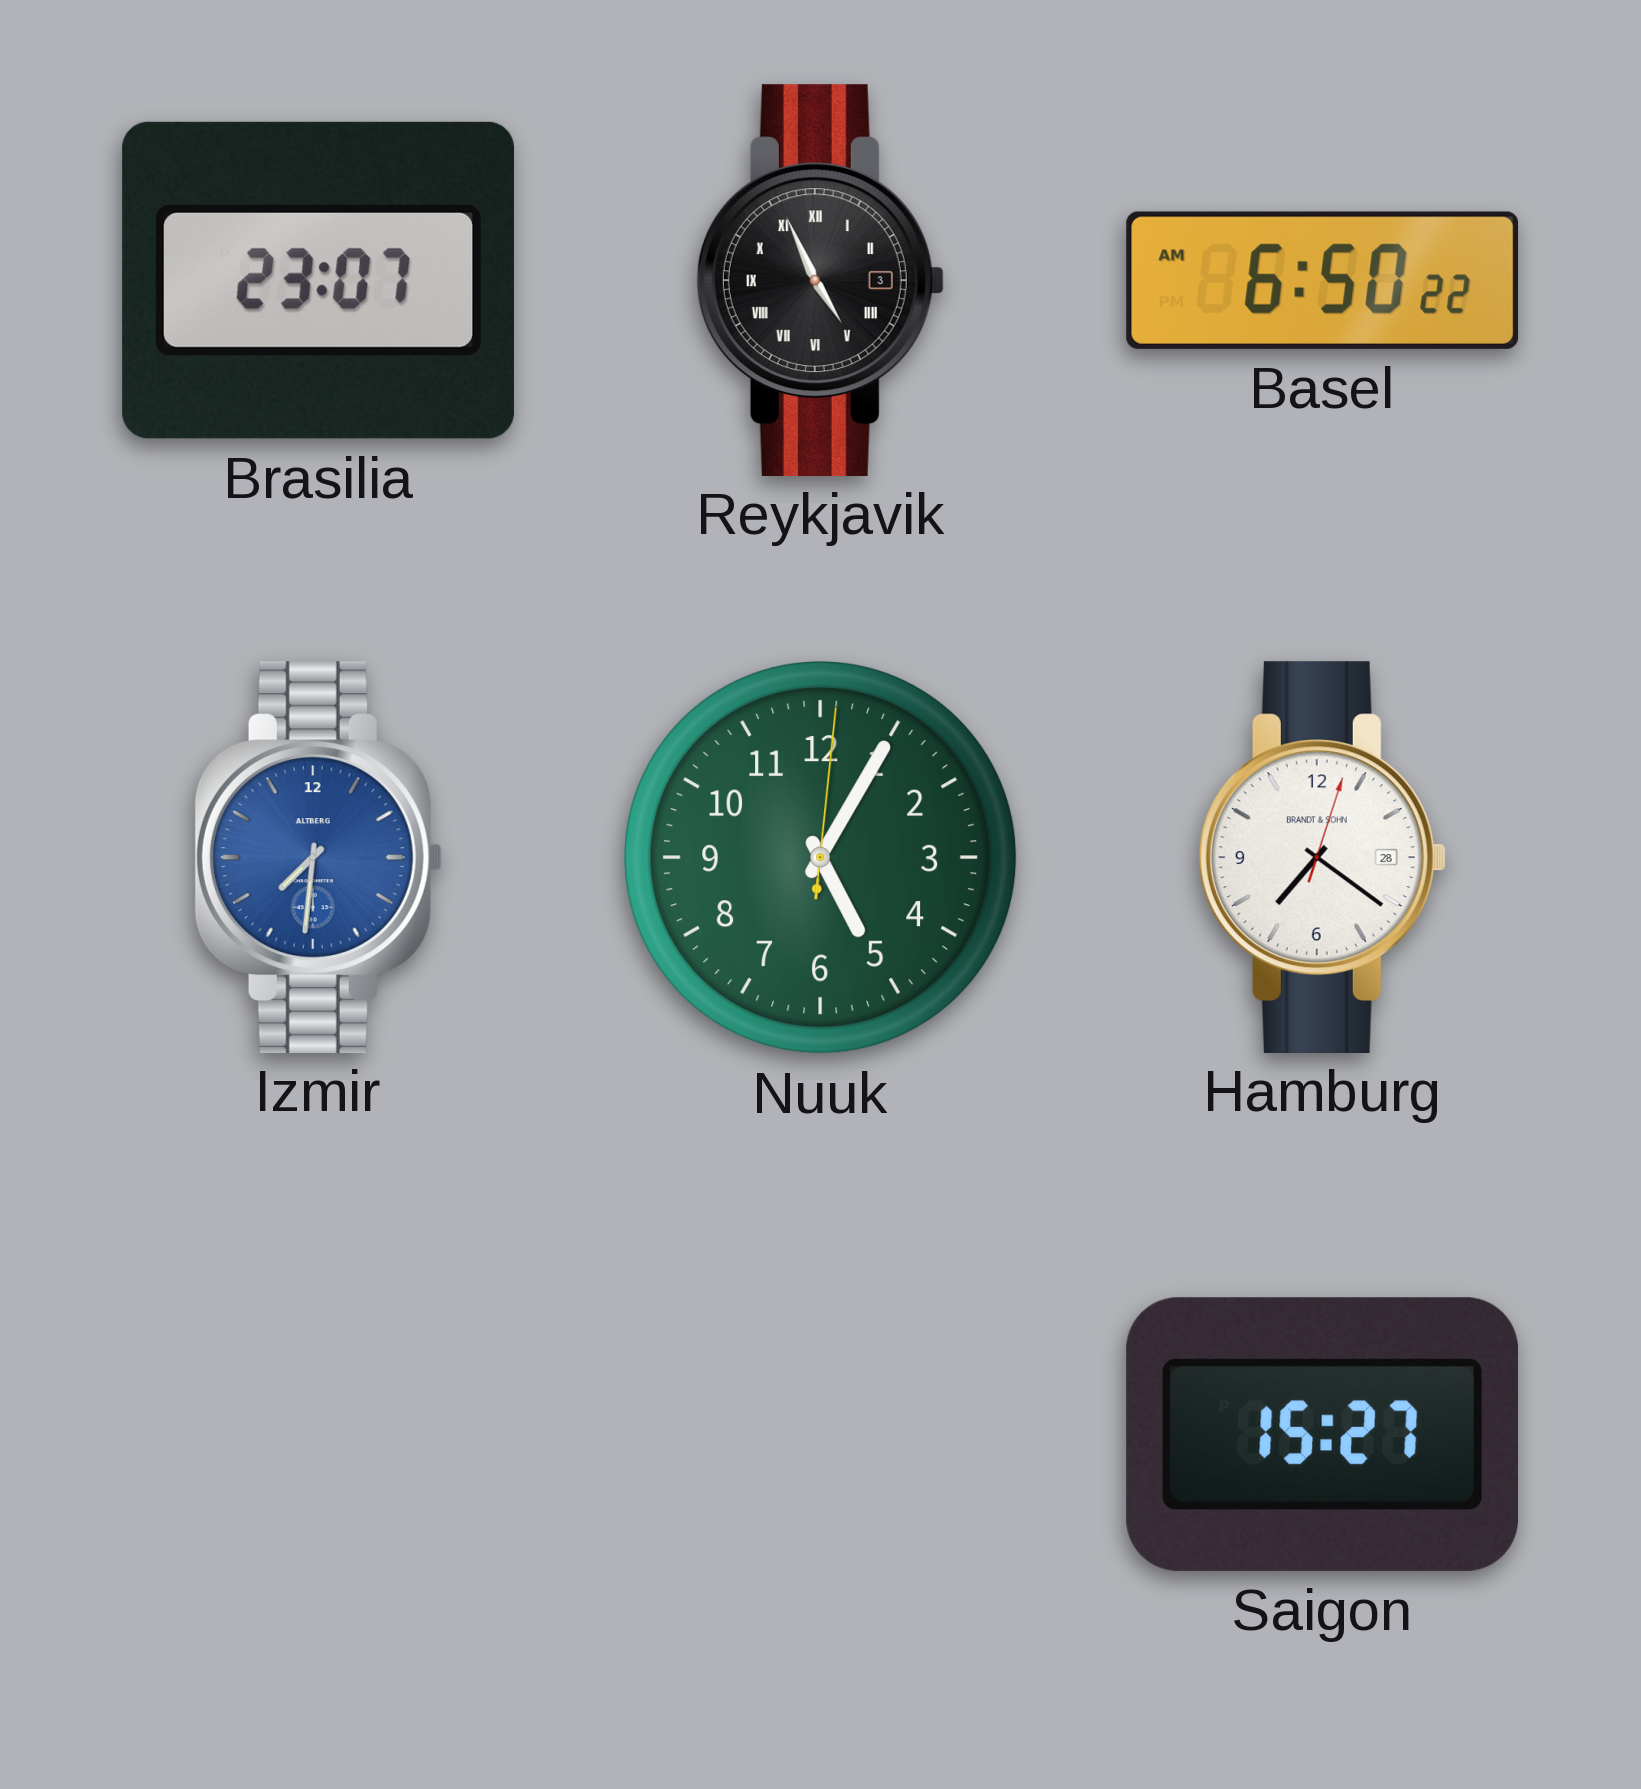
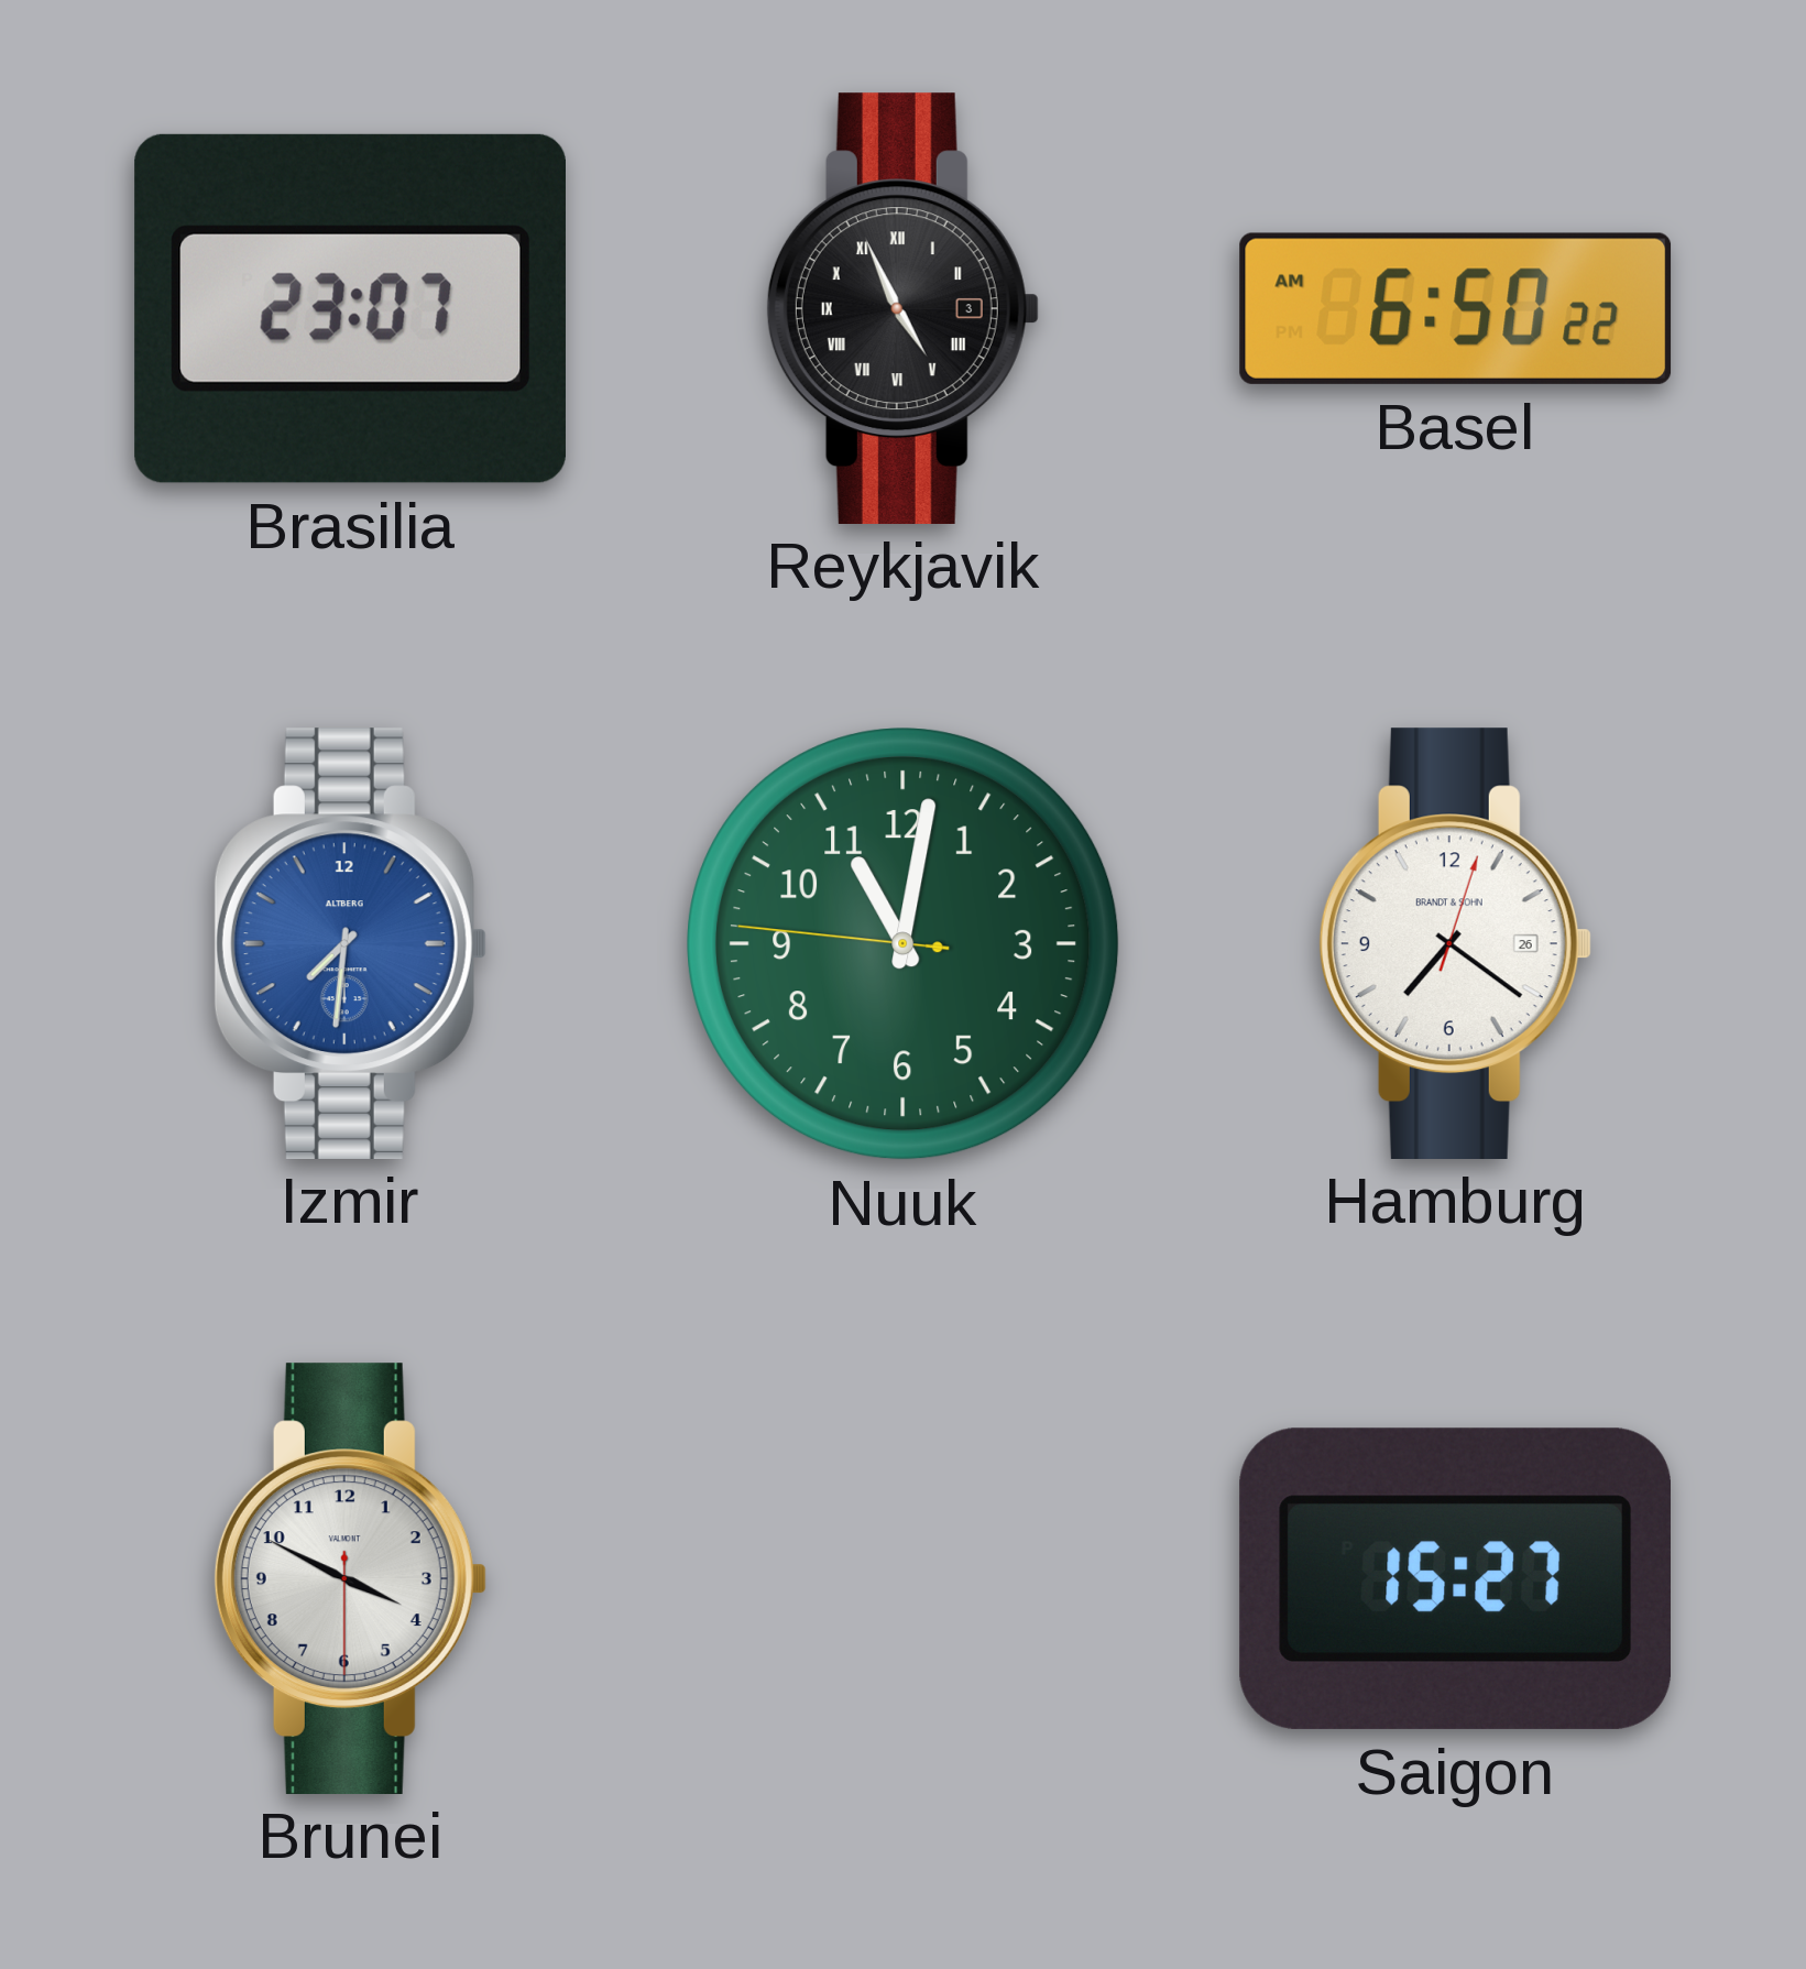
Nuuk: 5:05 -> 11:01
Hamburg date: 28 -> 26
Brunei: none -> 3:49
